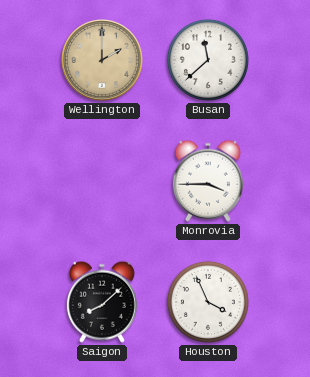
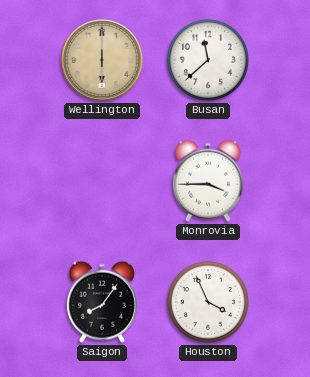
Wellington: 2:00 -> 6:00
Saigon: 8:08 -> 8:06
